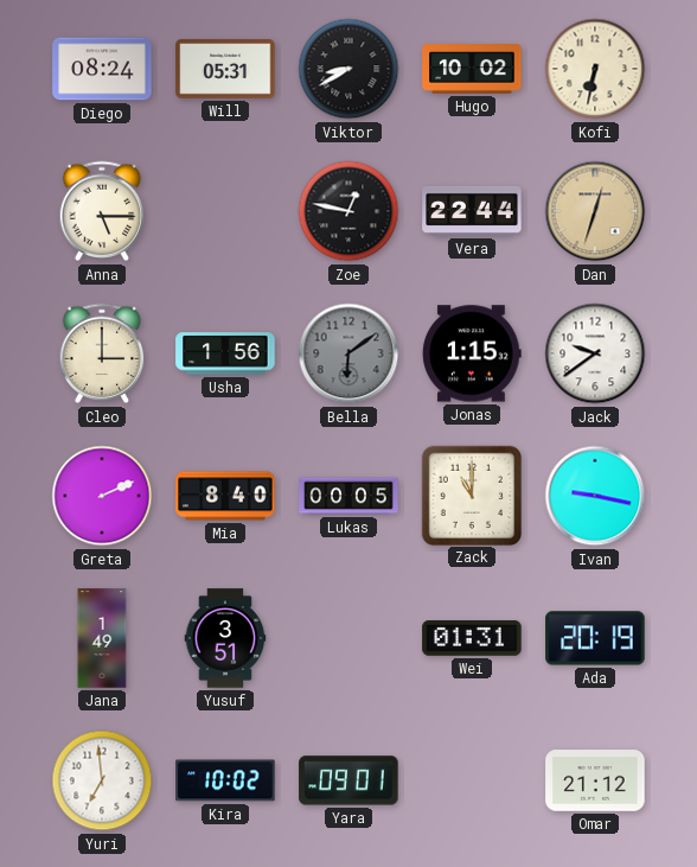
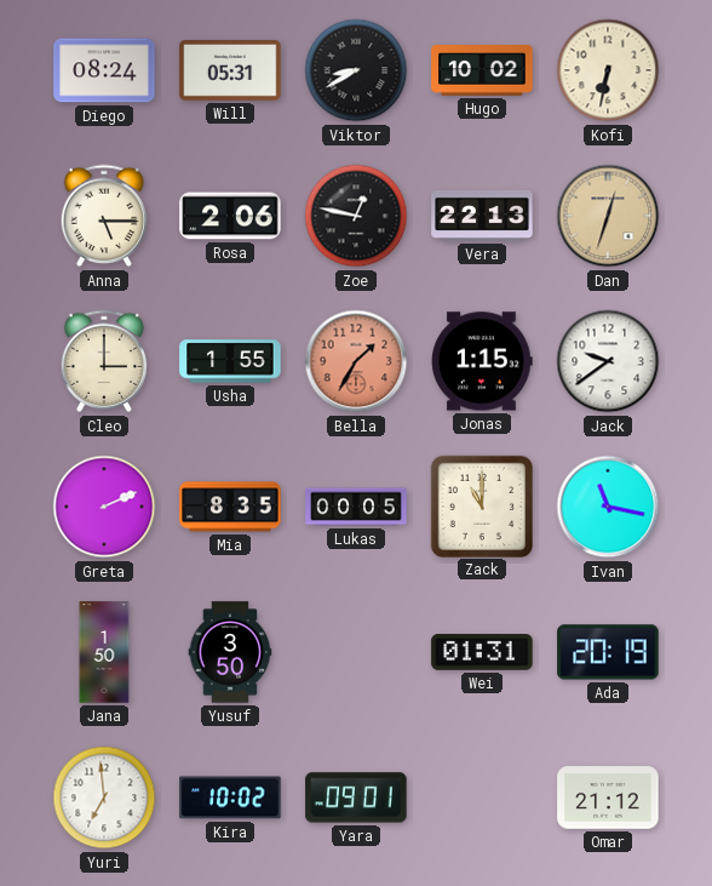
Rosa: none -> 2:06
Vera: 22:44 -> 22:13
Usha: 1:56 -> 1:55
Bella: 6:09 -> 1:35
Bella dial: grey -> salmon
Mia: 8:40 -> 8:35
Ivan: 9:17 -> 11:17
Jana: 1:49 -> 1:50
Yusuf: 3:51 -> 3:50
